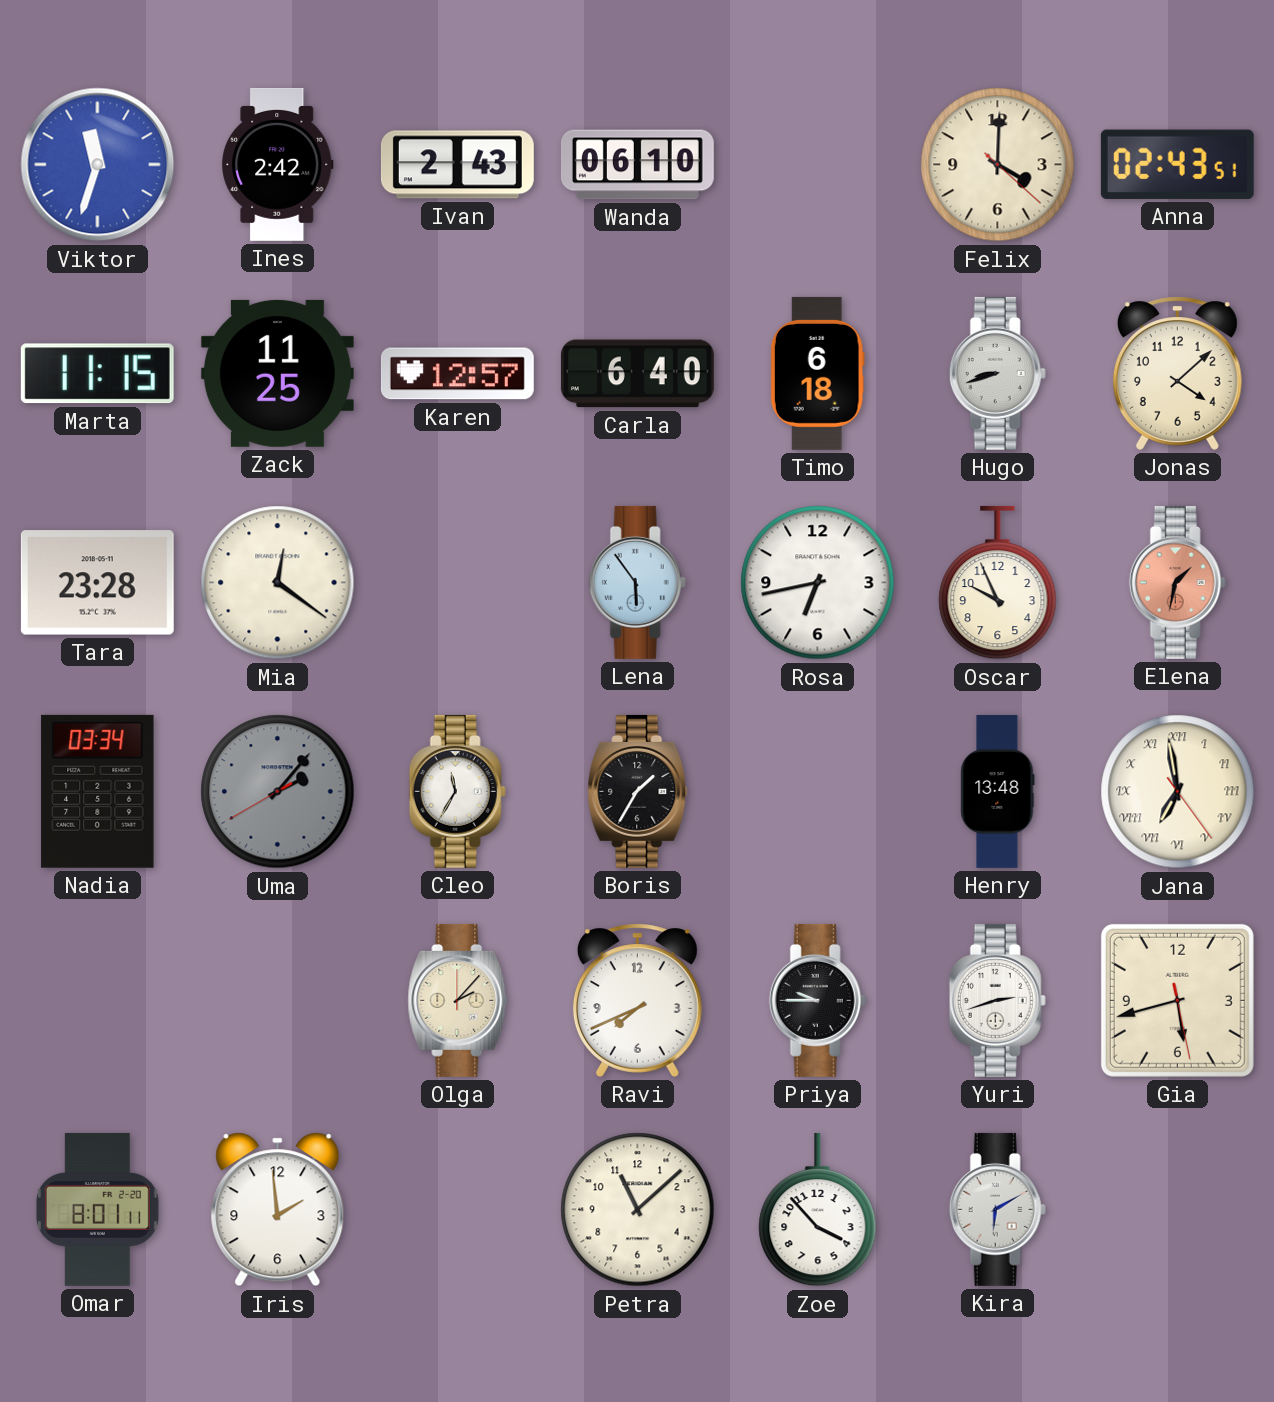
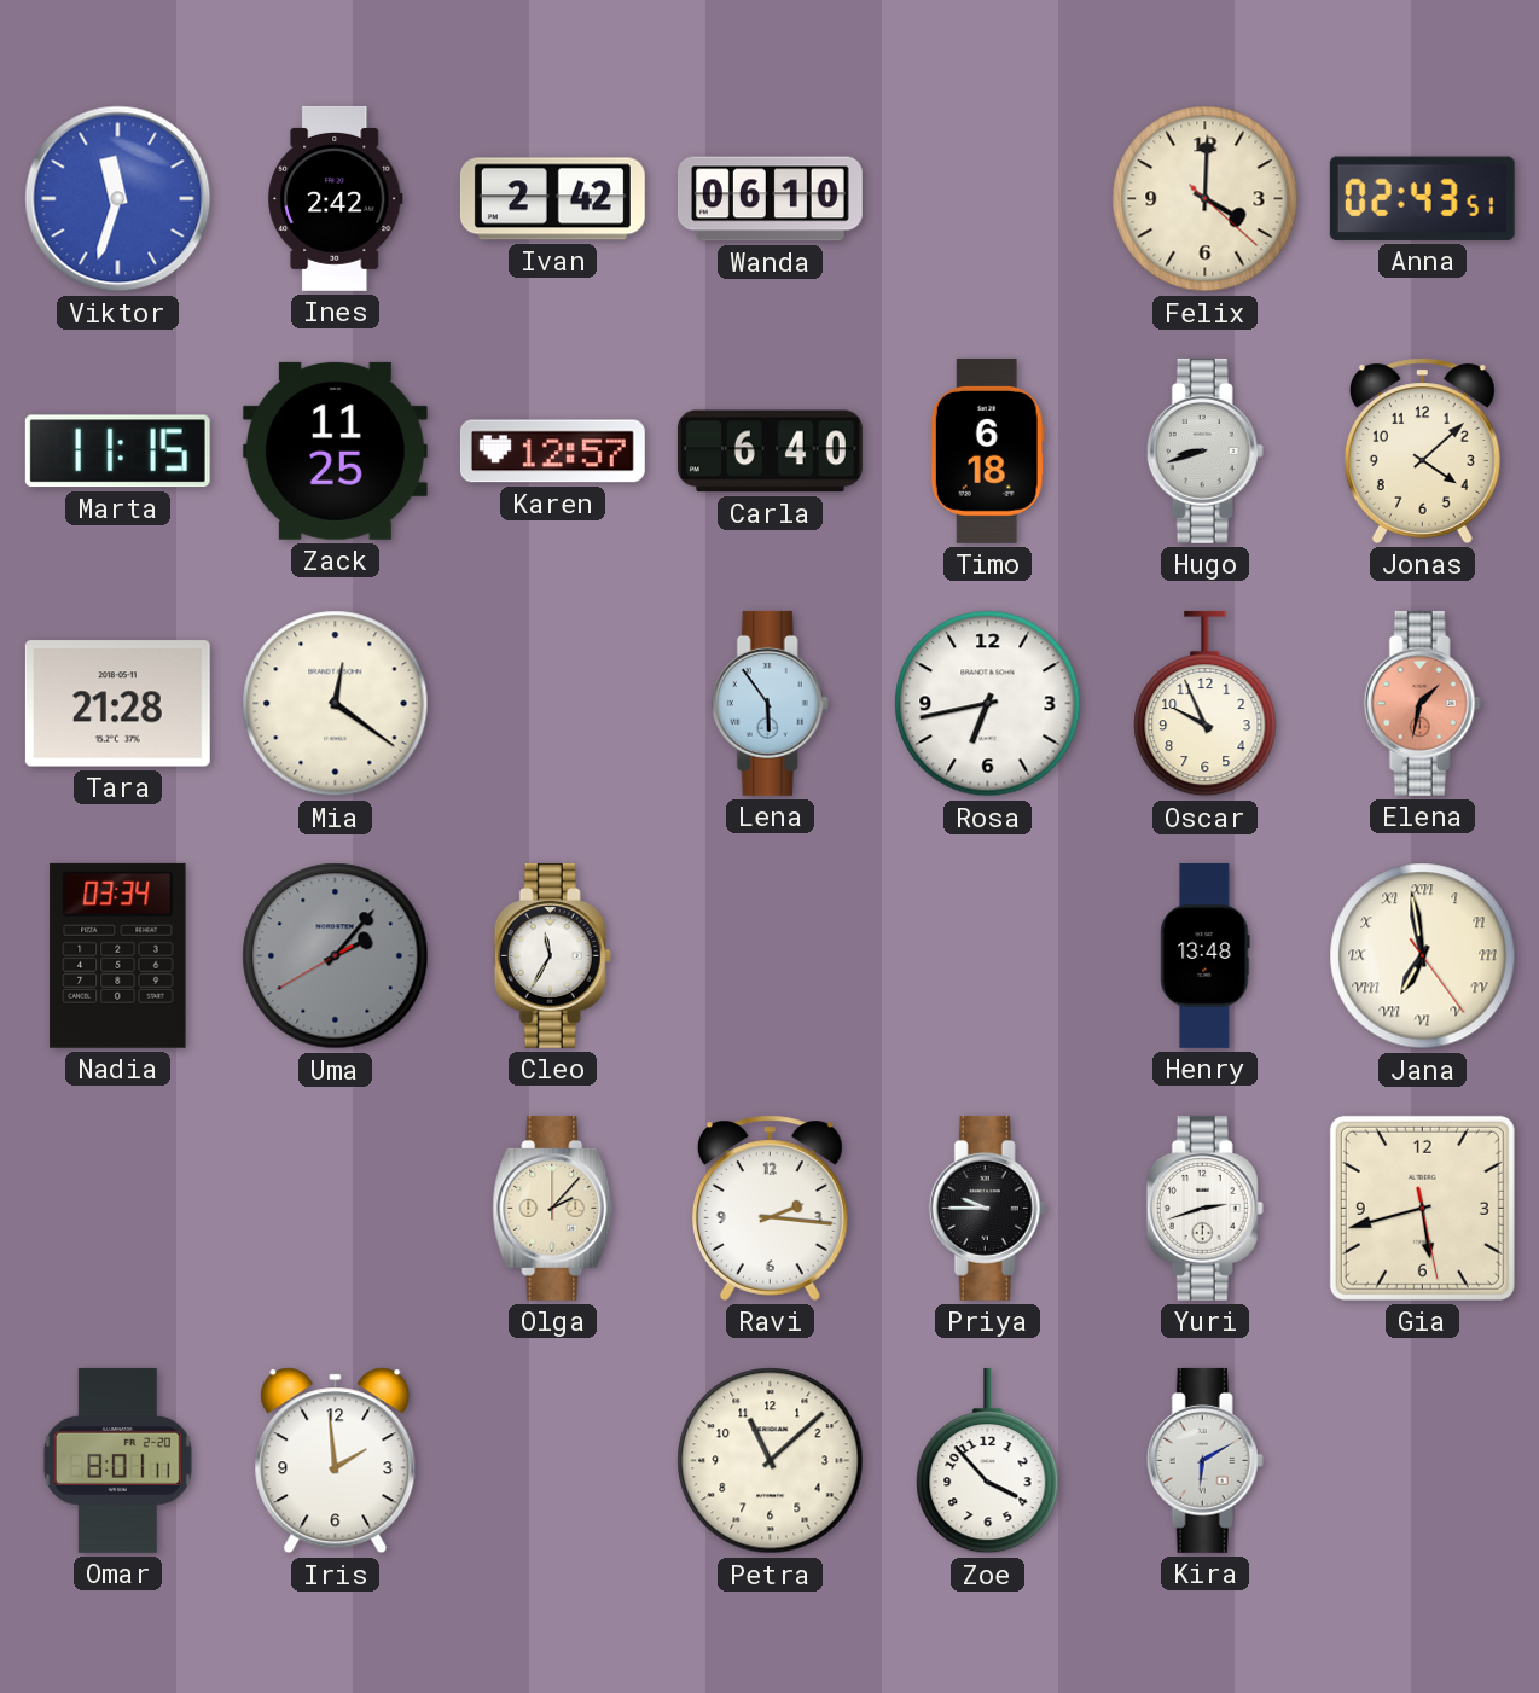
Ivan: 2:43 -> 2:42
Tara: 23:28 -> 21:28
Boris: 1:35 -> none
Ravi: 7:41 -> 2:16
